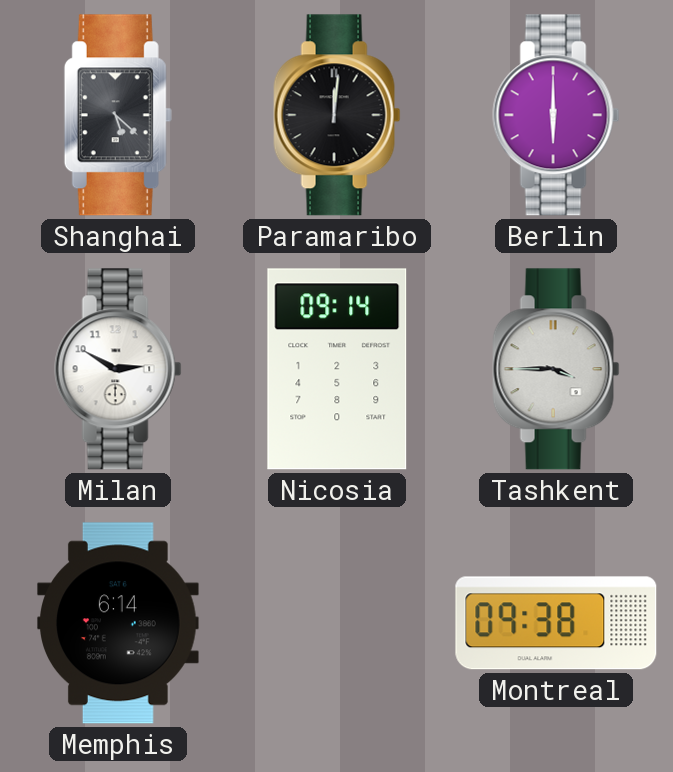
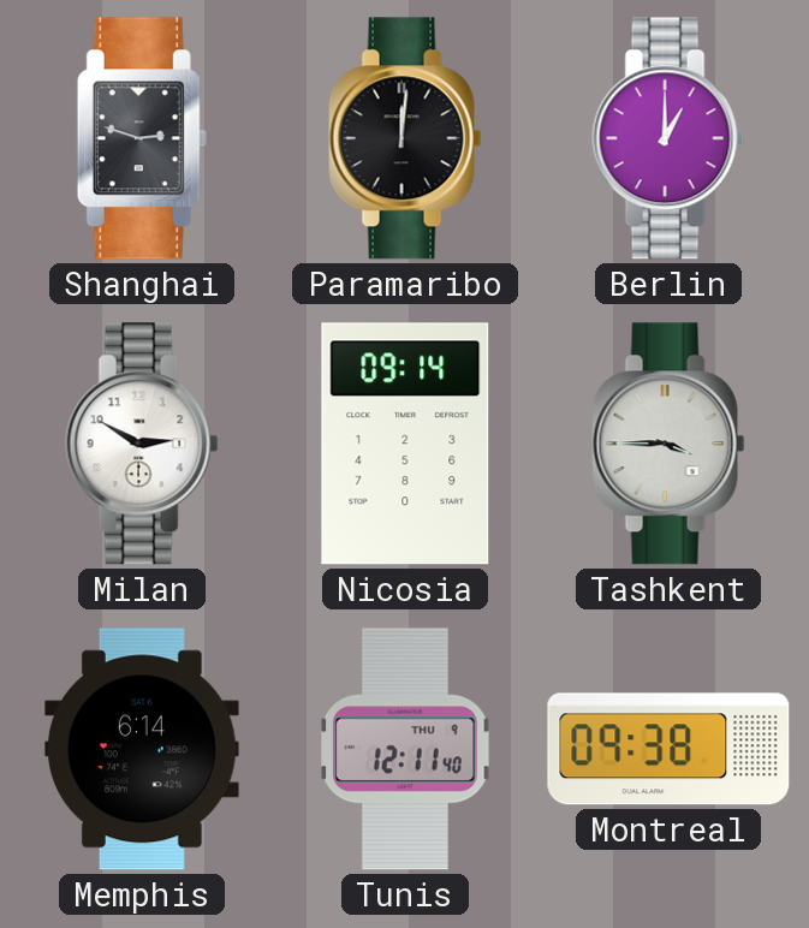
Shanghai: 5:22 -> 2:48
Berlin: 6:00 -> 1:00
Tunis: none -> 12:11
